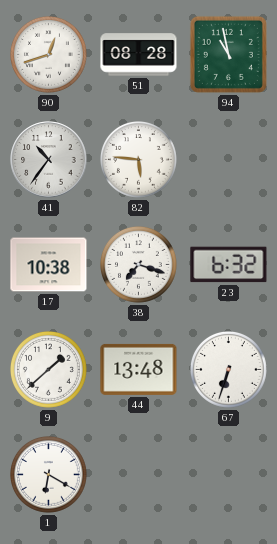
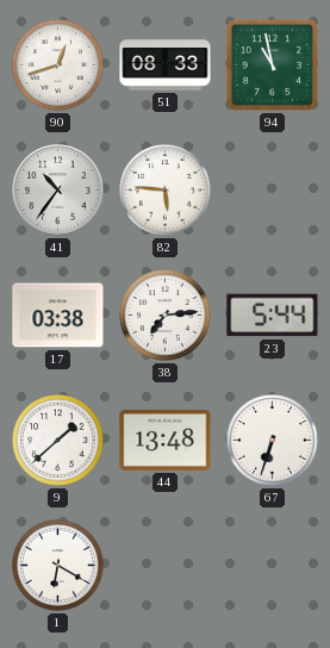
51: 08:28 -> 08:33
17: 10:38 -> 03:38
38: 7:18 -> 7:14
23: 6:32 -> 5:44
